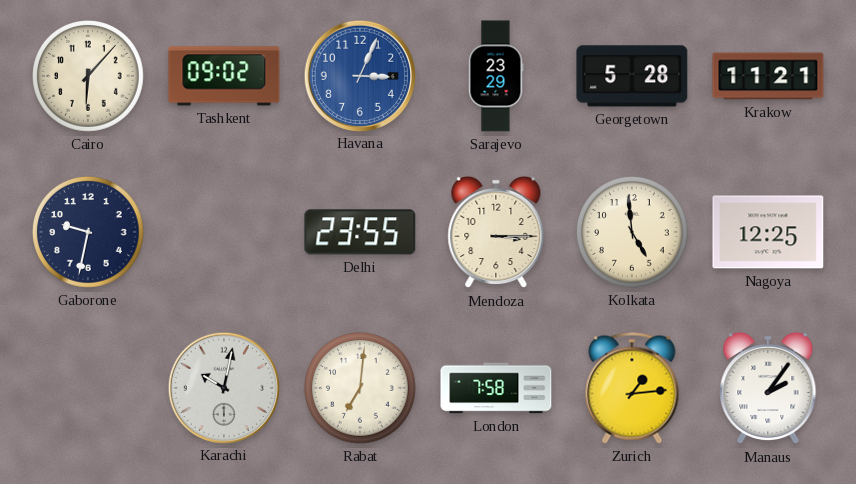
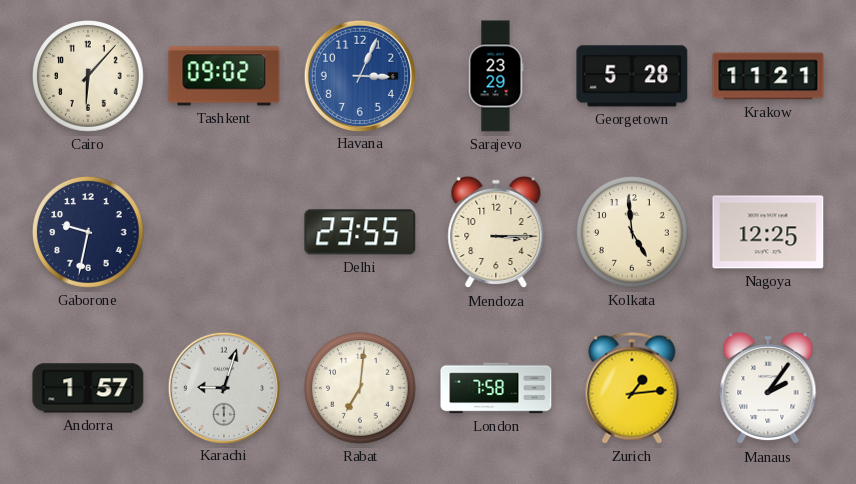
Andorra: none -> 1:57
Karachi: 10:02 -> 9:03
